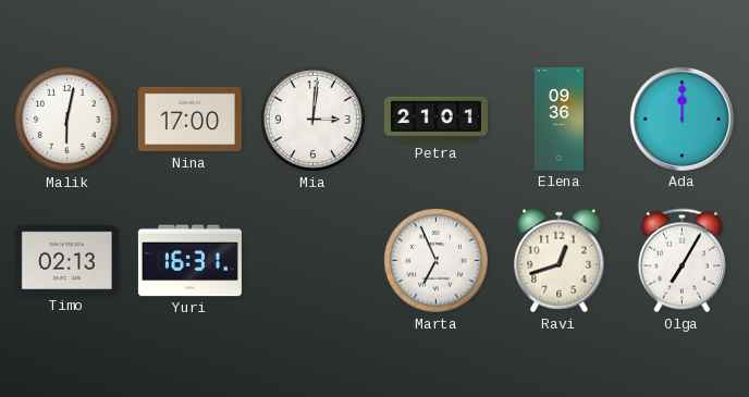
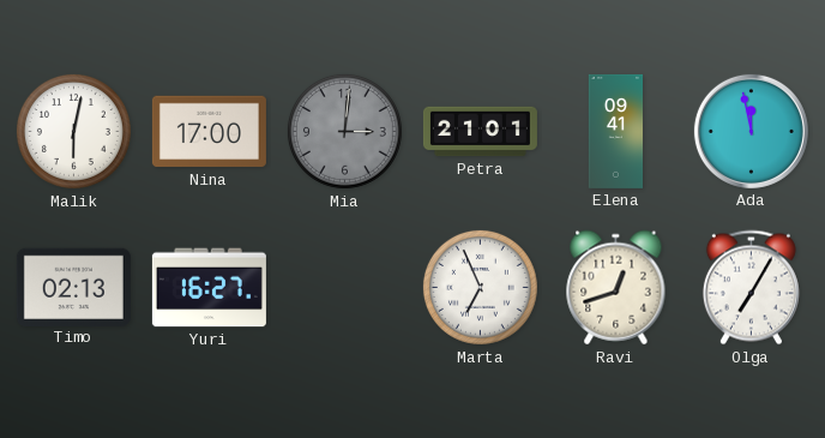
Mia dial: white -> grey
Elena: 09:36 -> 09:41
Ada: 12:00 -> 11:58
Yuri: 16:31 -> 16:27
